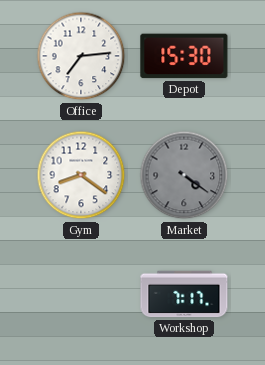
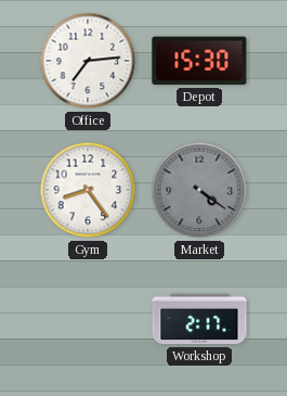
Gym: 8:21 -> 8:24
Workshop: 7:17 -> 2:17
